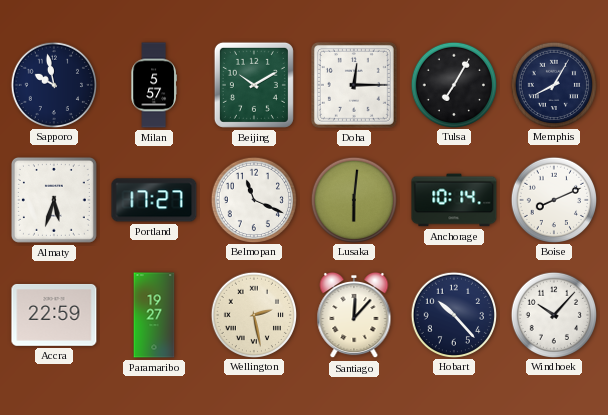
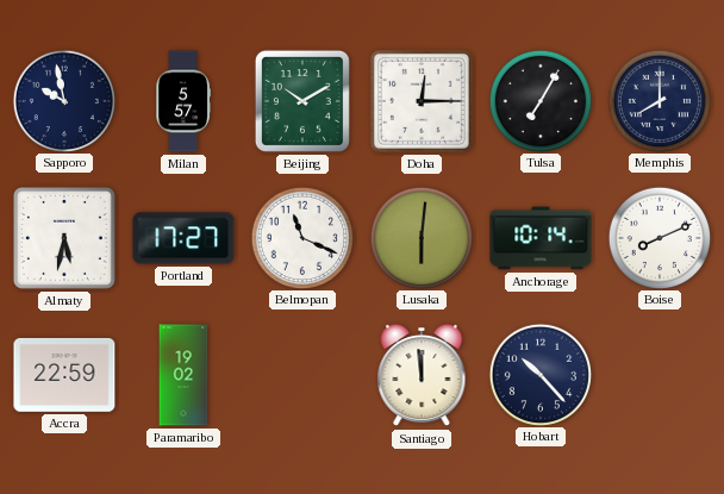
Memphis: 8:05 -> 8:00
Almaty: 5:33 -> 5:32
Paramaribo: 19:27 -> 19:02
Wellington: 2:28 -> none
Santiago: 12:07 -> 11:59
Windhoek: 10:07 -> none
